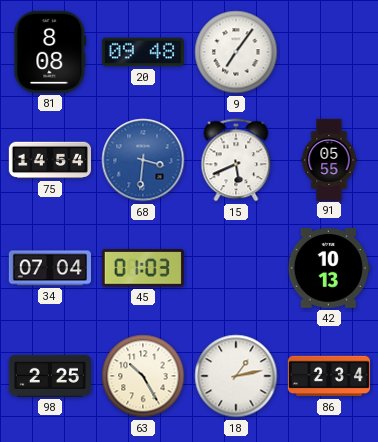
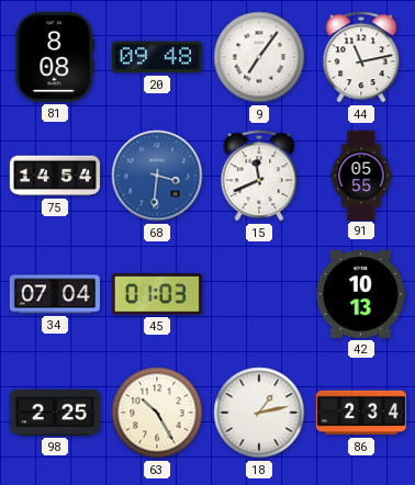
44: none -> 11:13
15: 5:41 -> 11:41
